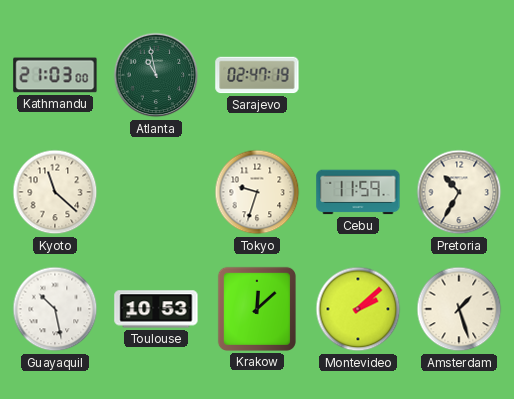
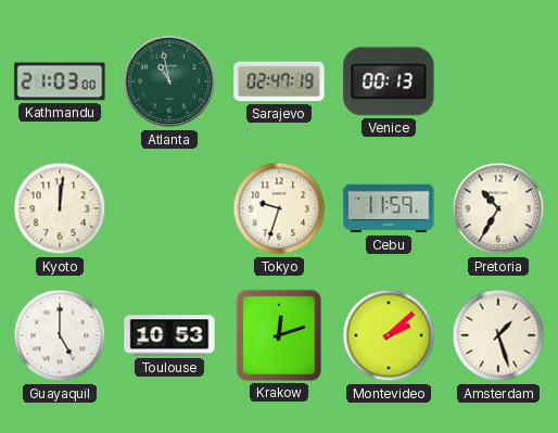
Venice: none -> 00:13
Kyoto: 11:22 -> 12:01
Guayaquil: 10:28 -> 5:00
Krakow: 12:08 -> 12:12
